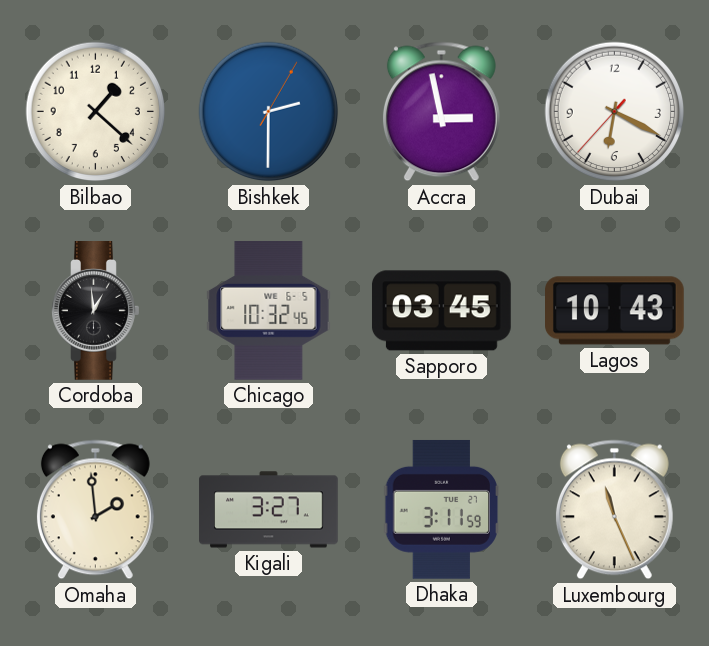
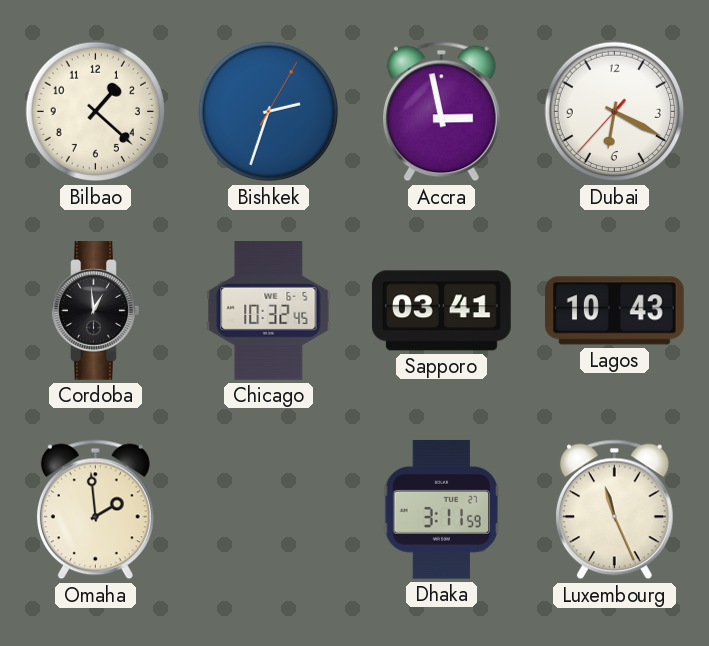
Bishkek: 2:30 -> 2:33
Sapporo: 03:45 -> 03:41
Kigali: 3:27 -> none
